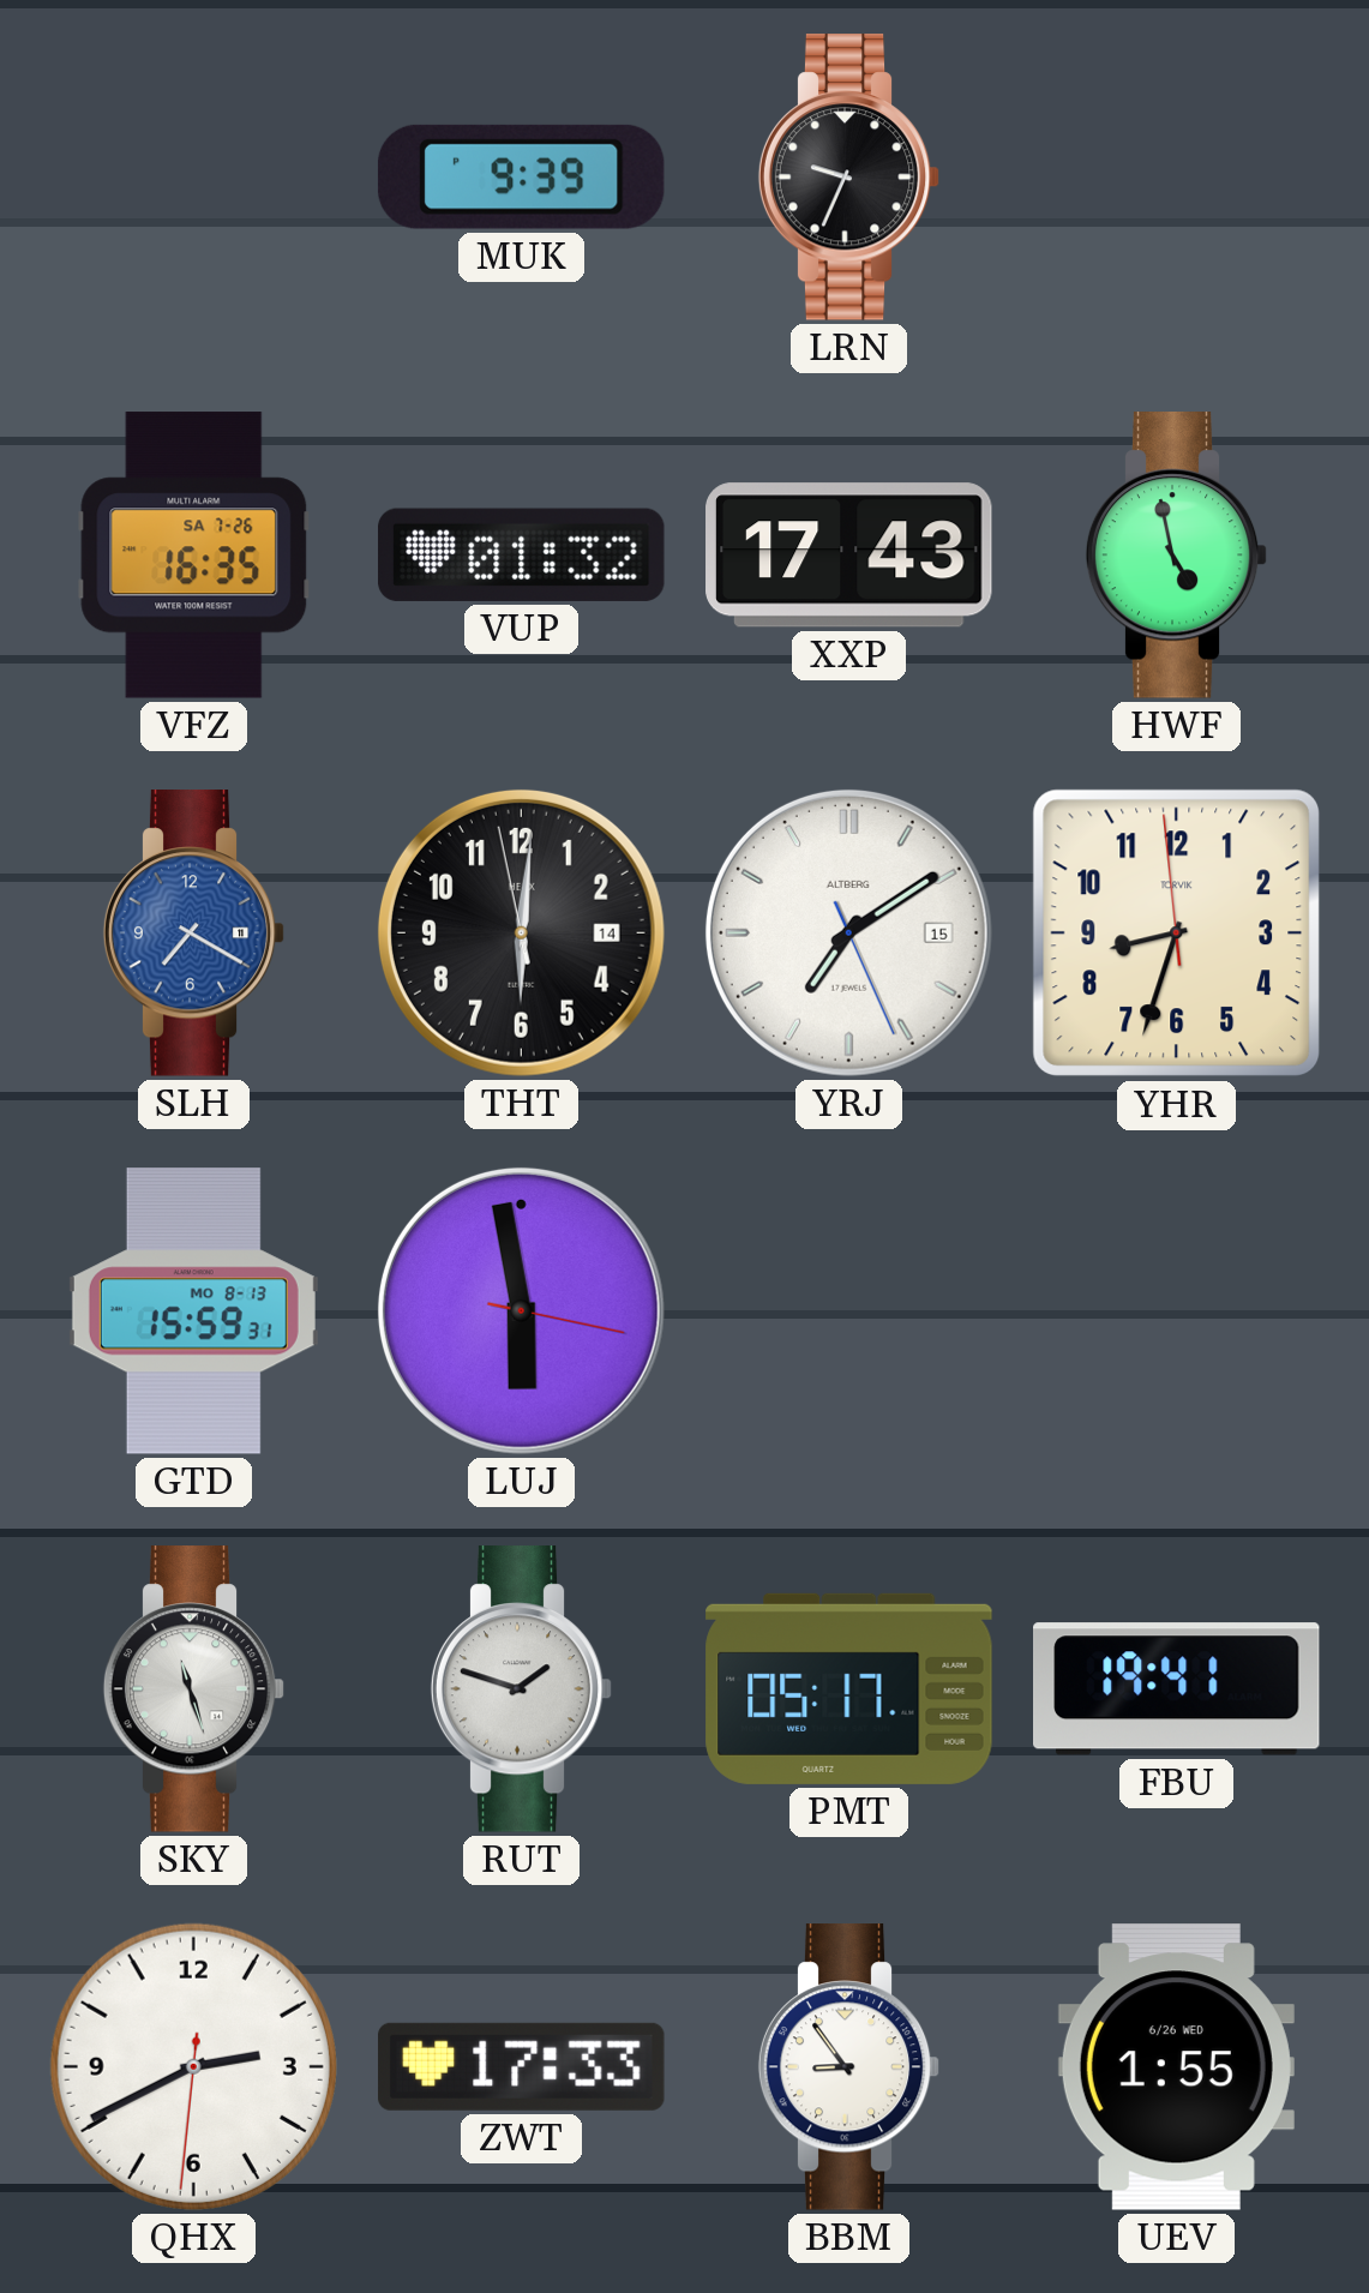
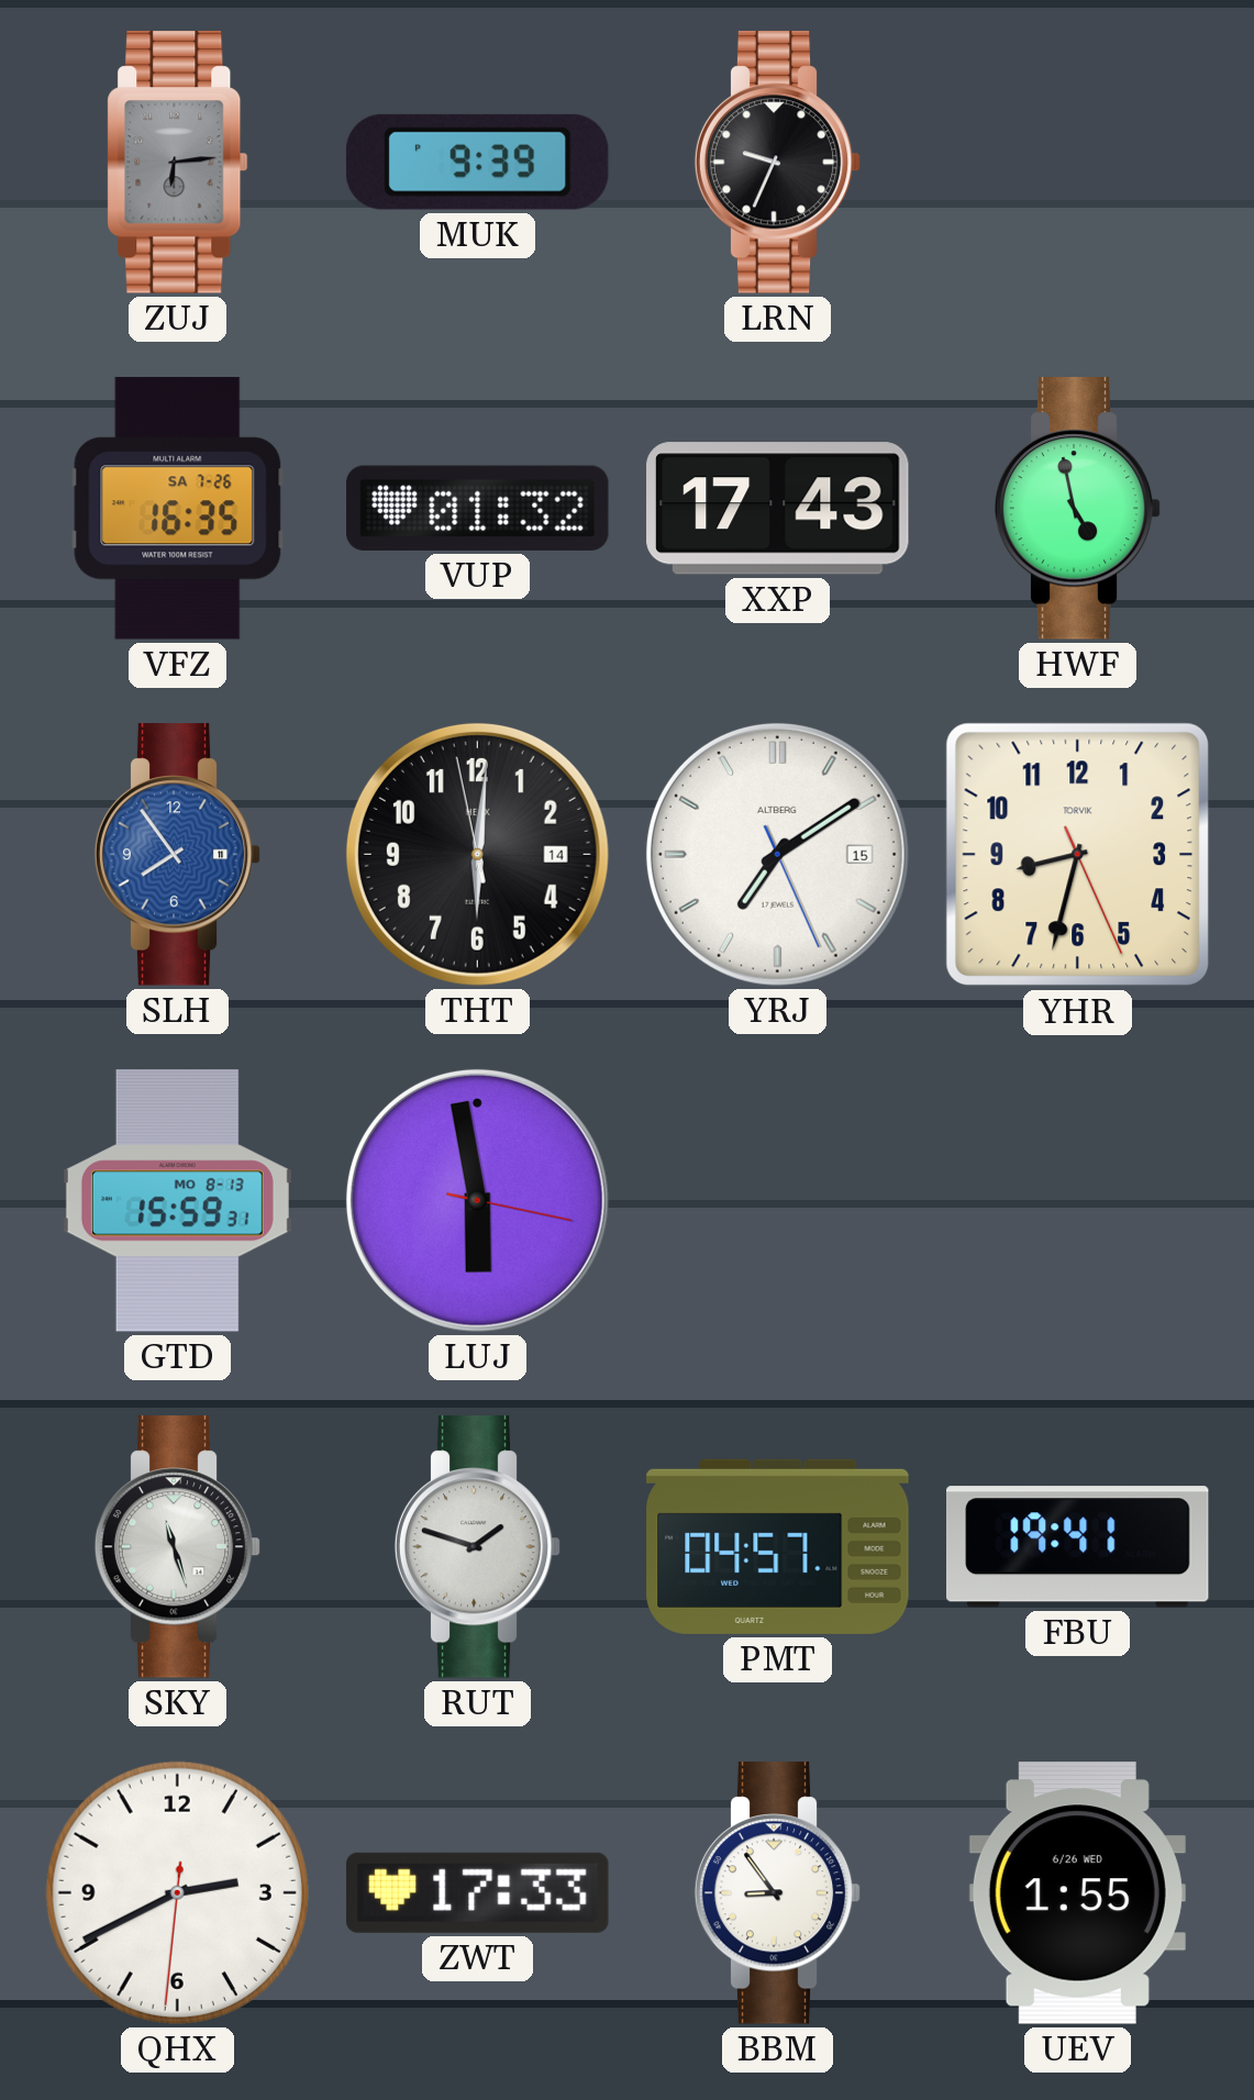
ZUJ: none -> 6:14
SLH: 7:20 -> 7:54
YHR: 8:32:59 -> 8:32:26
PMT: 05:17 -> 04:57
